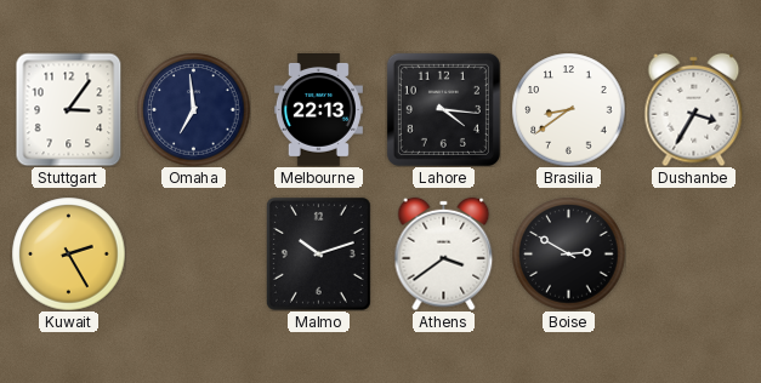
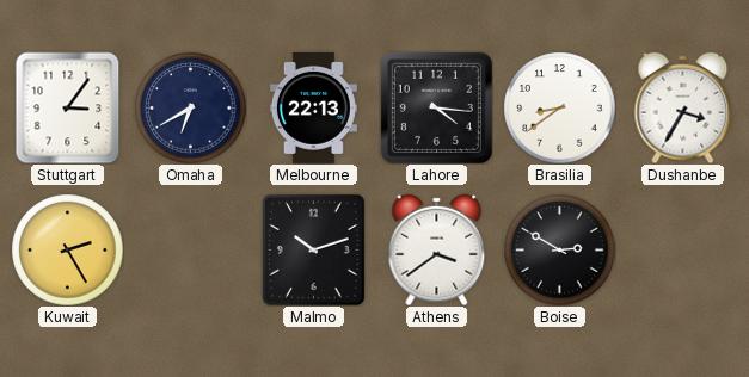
Omaha: 6:59 -> 6:40
